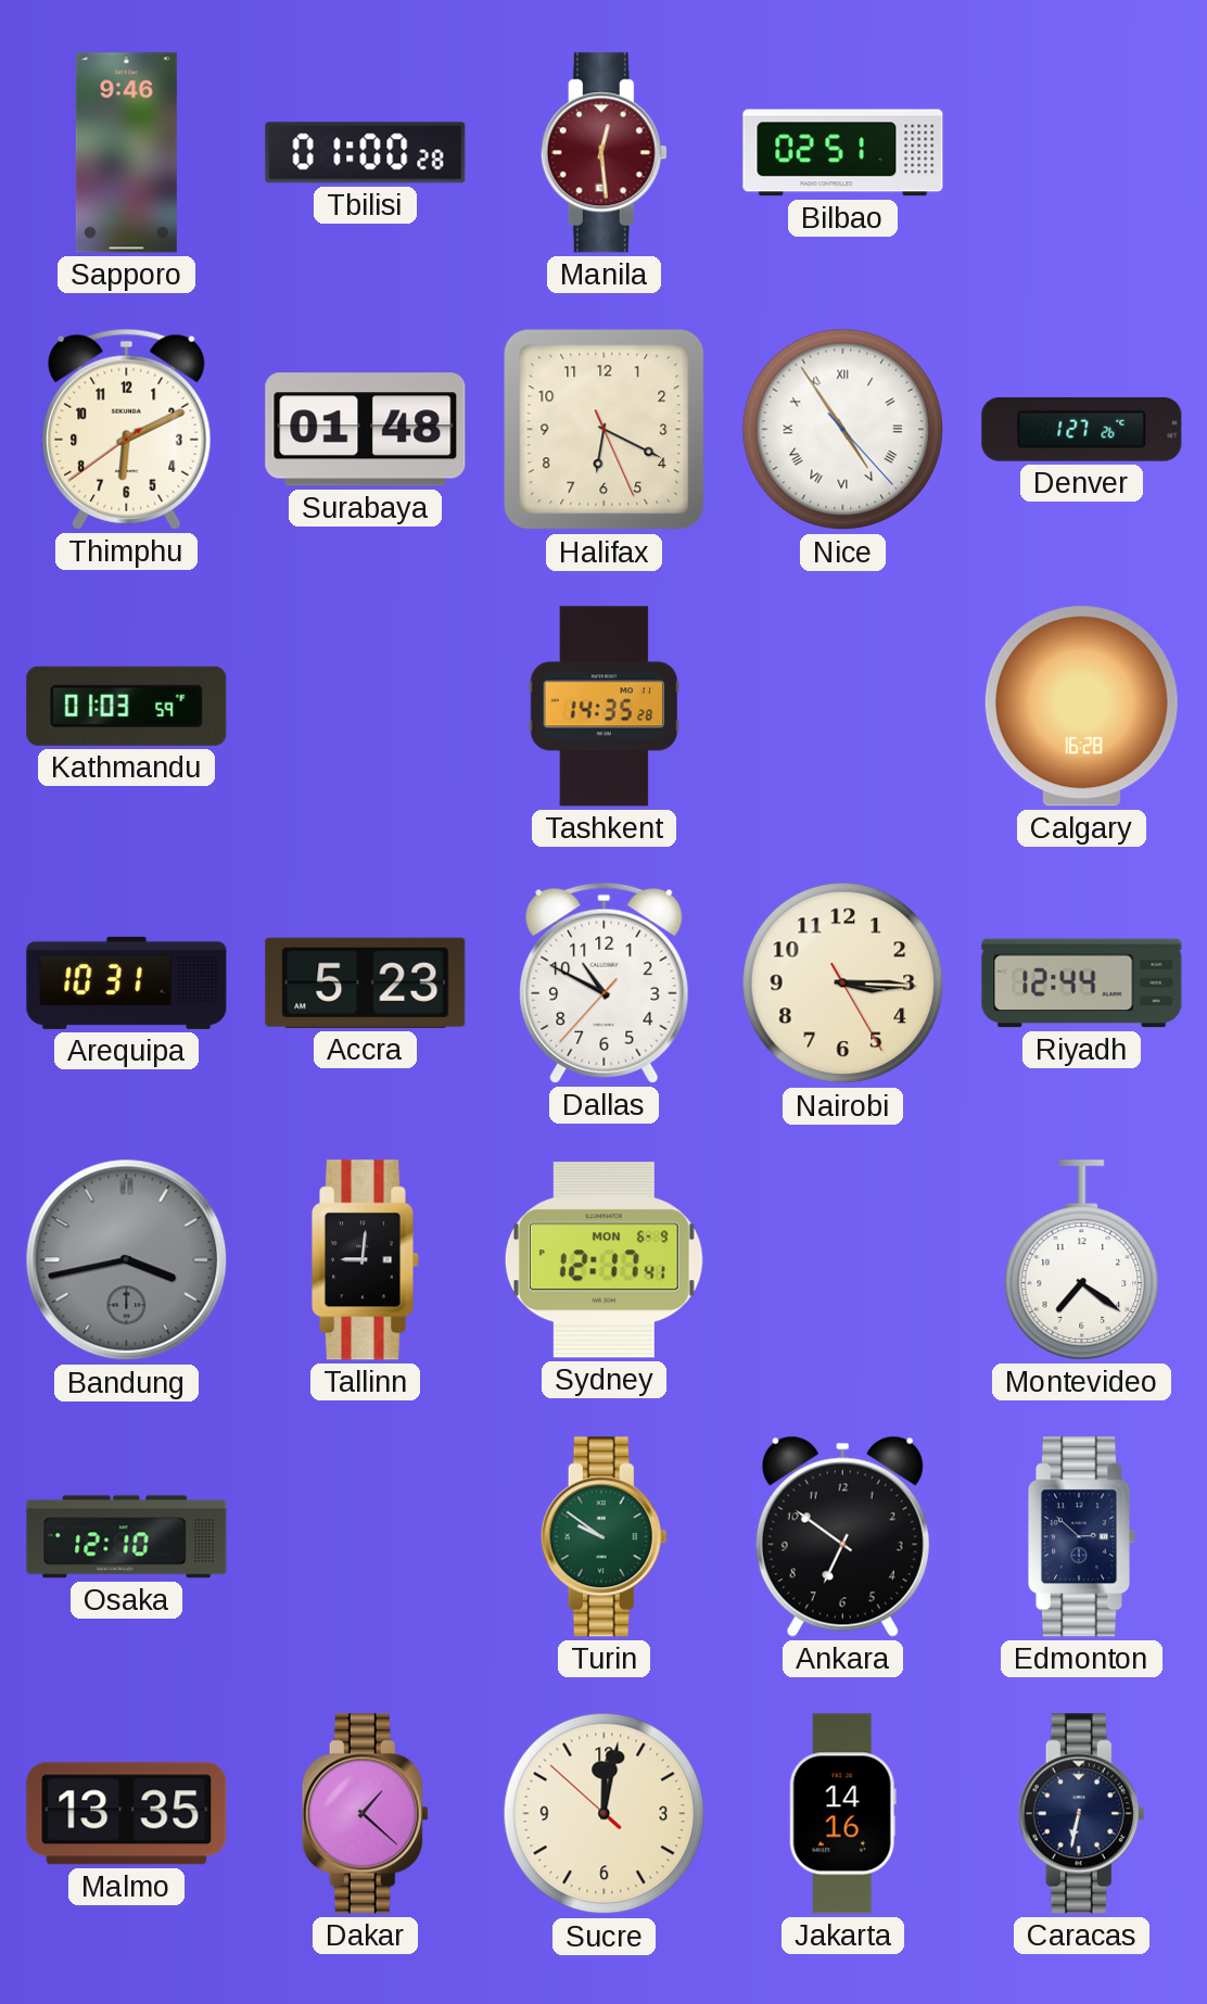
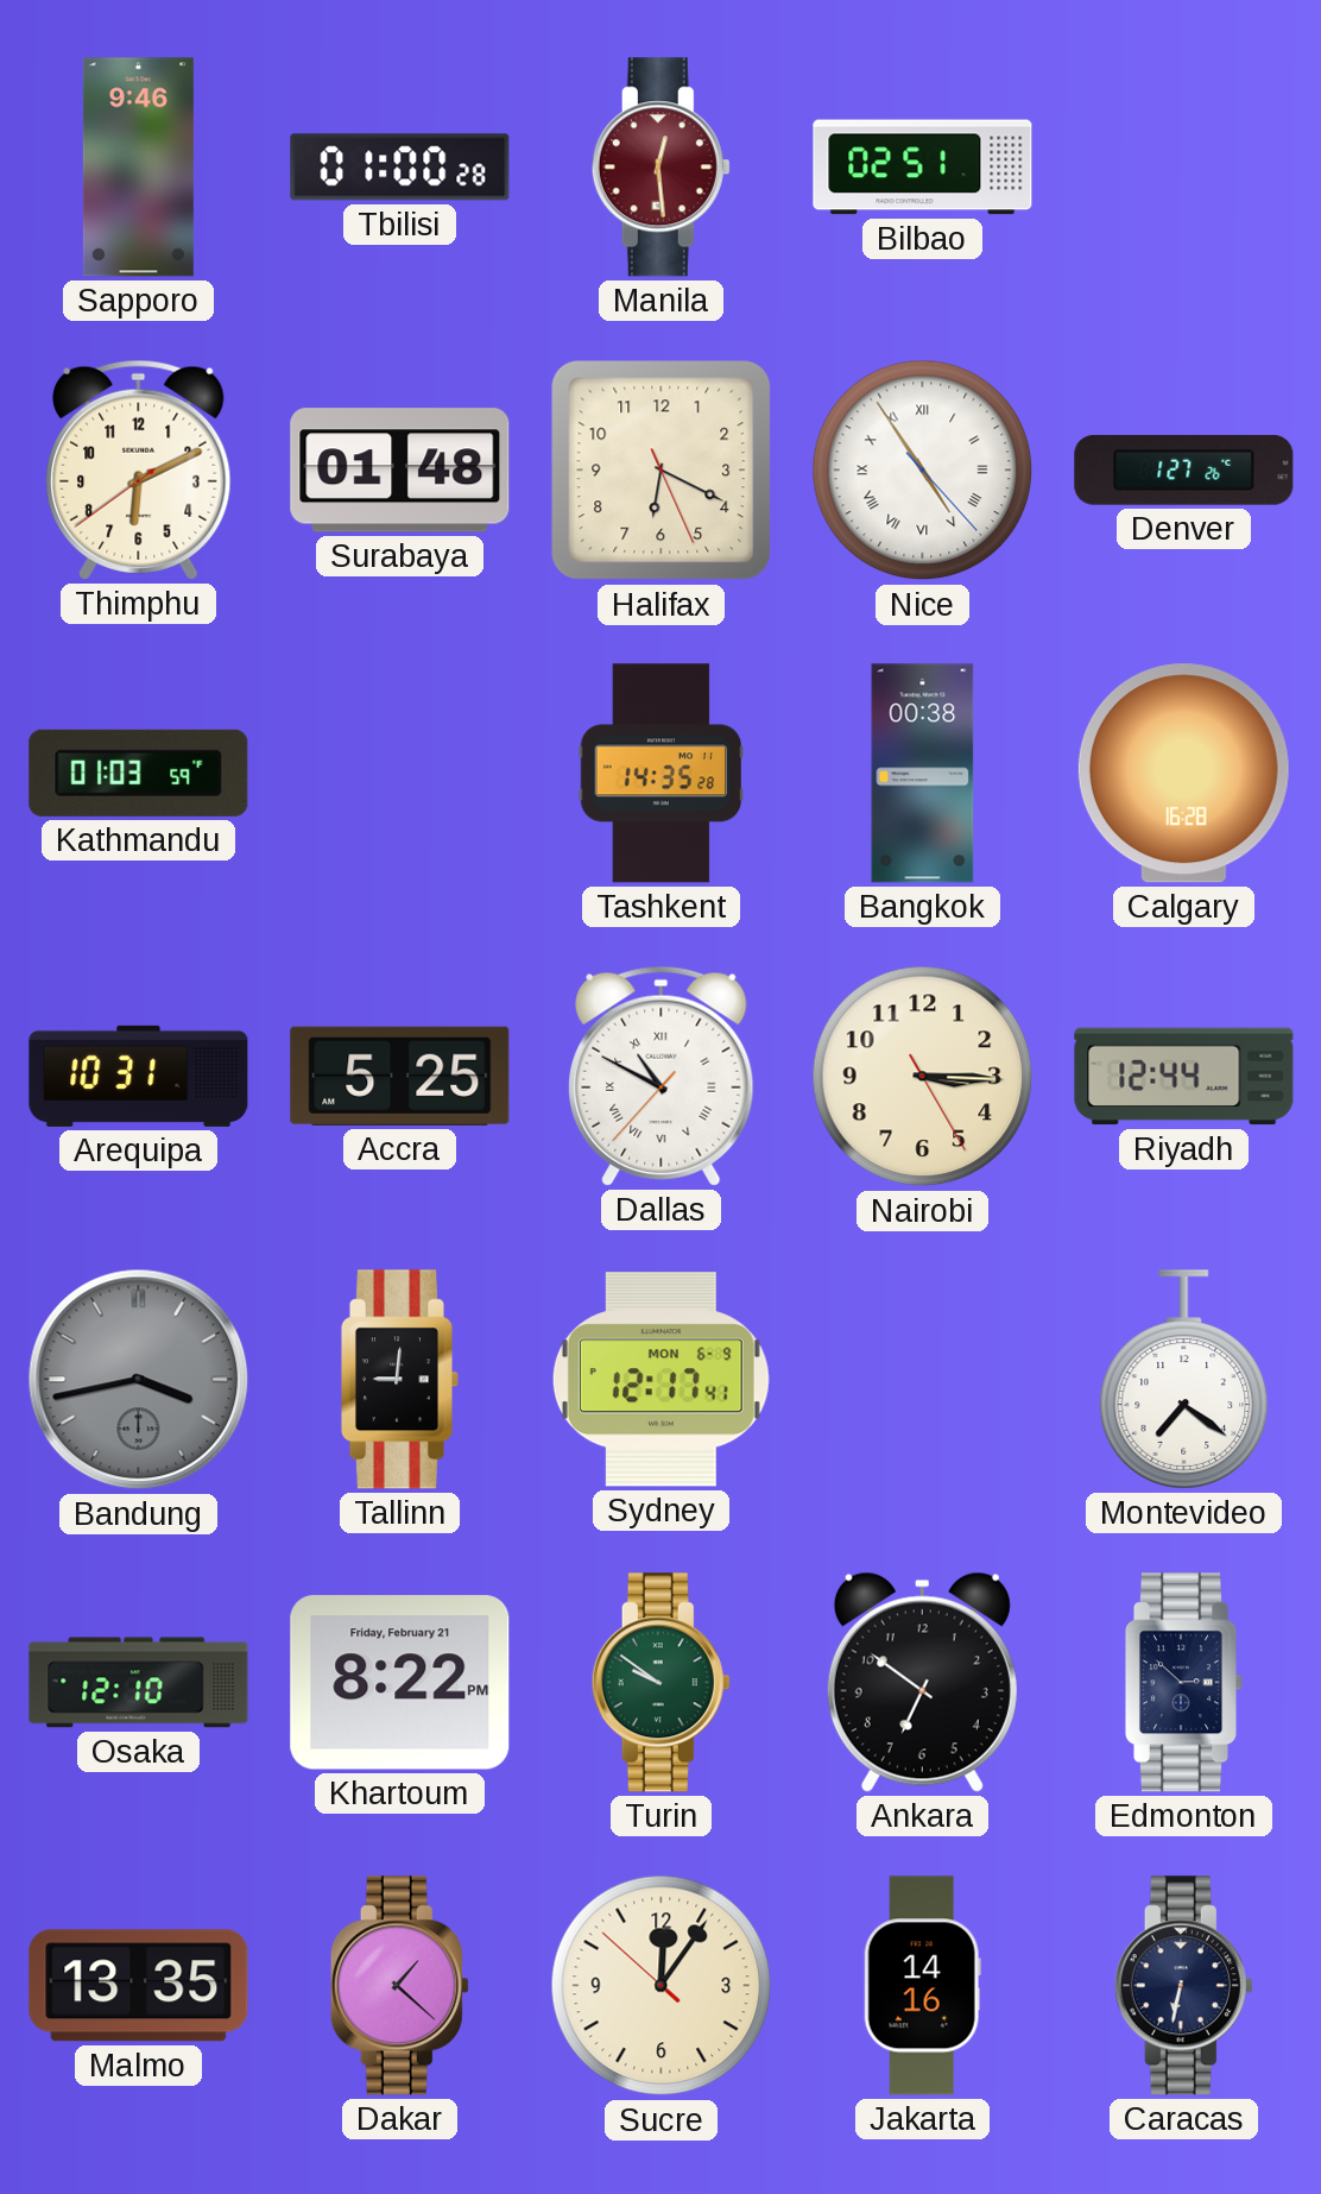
Bangkok: none -> 00:38
Accra: 5:23 -> 5:25
Dallas numerals: Arabic -> Roman
Khartoum: none -> 8:22
Sucre: 12:01 -> 12:05
